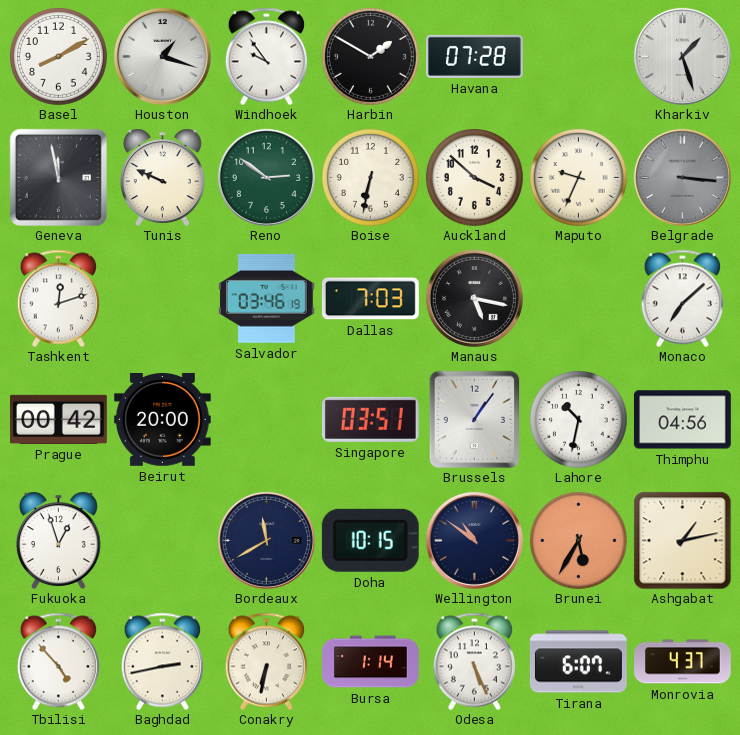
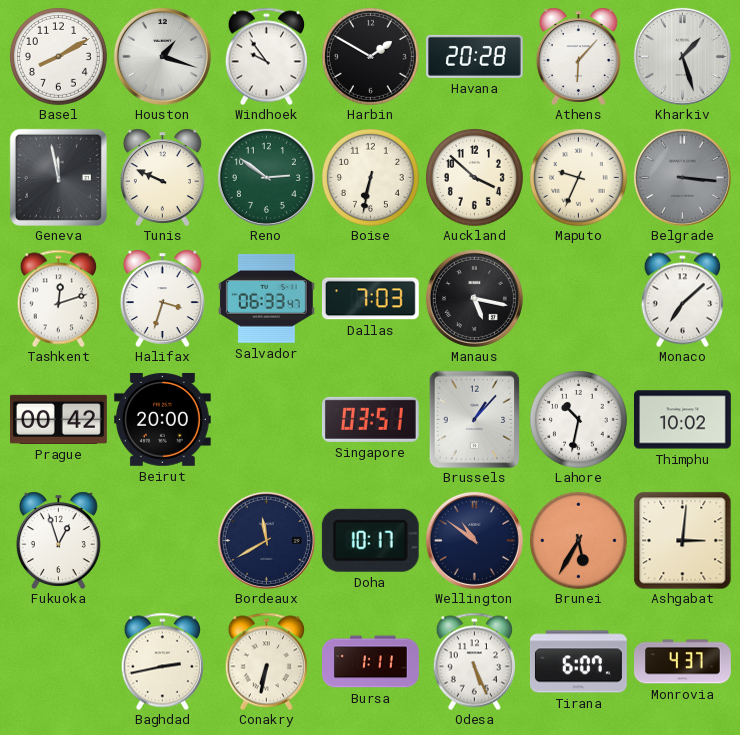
Havana: 07:28 -> 20:28
Athens: none -> 6:07
Halifax: none -> 3:33
Salvador: 03:46 -> 06:33
Brussels: 1:06 -> 1:07
Thimphu: 04:56 -> 10:02
Doha: 10:15 -> 10:17
Ashgabat: 1:13 -> 3:01
Tbilisi: 4:53 -> none
Bursa: 1:14 -> 1:11
